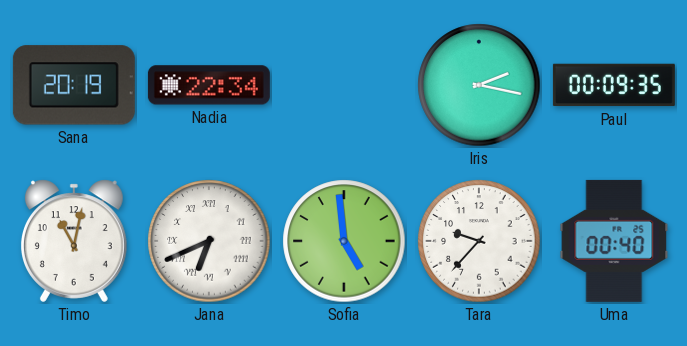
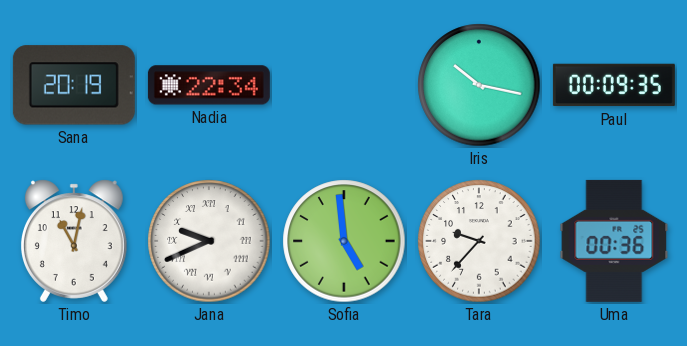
Iris: 2:17 -> 10:17
Jana: 6:41 -> 9:41
Uma: 00:40 -> 00:36
